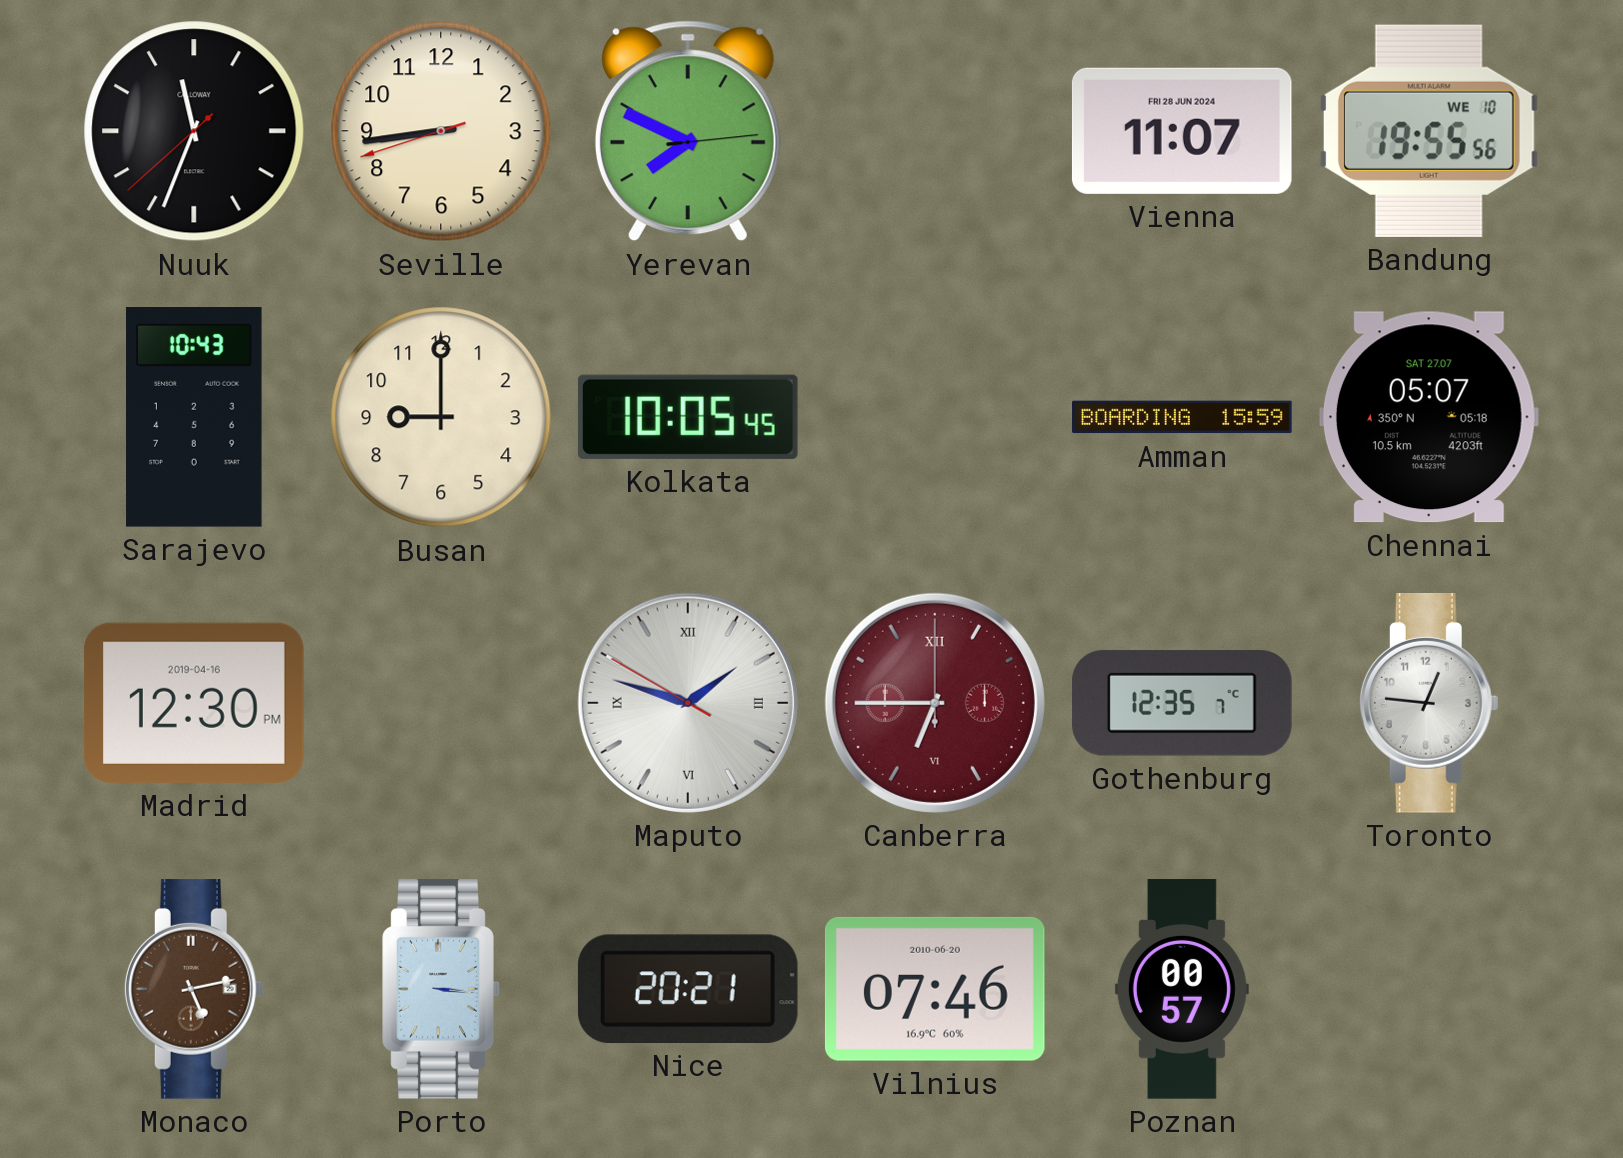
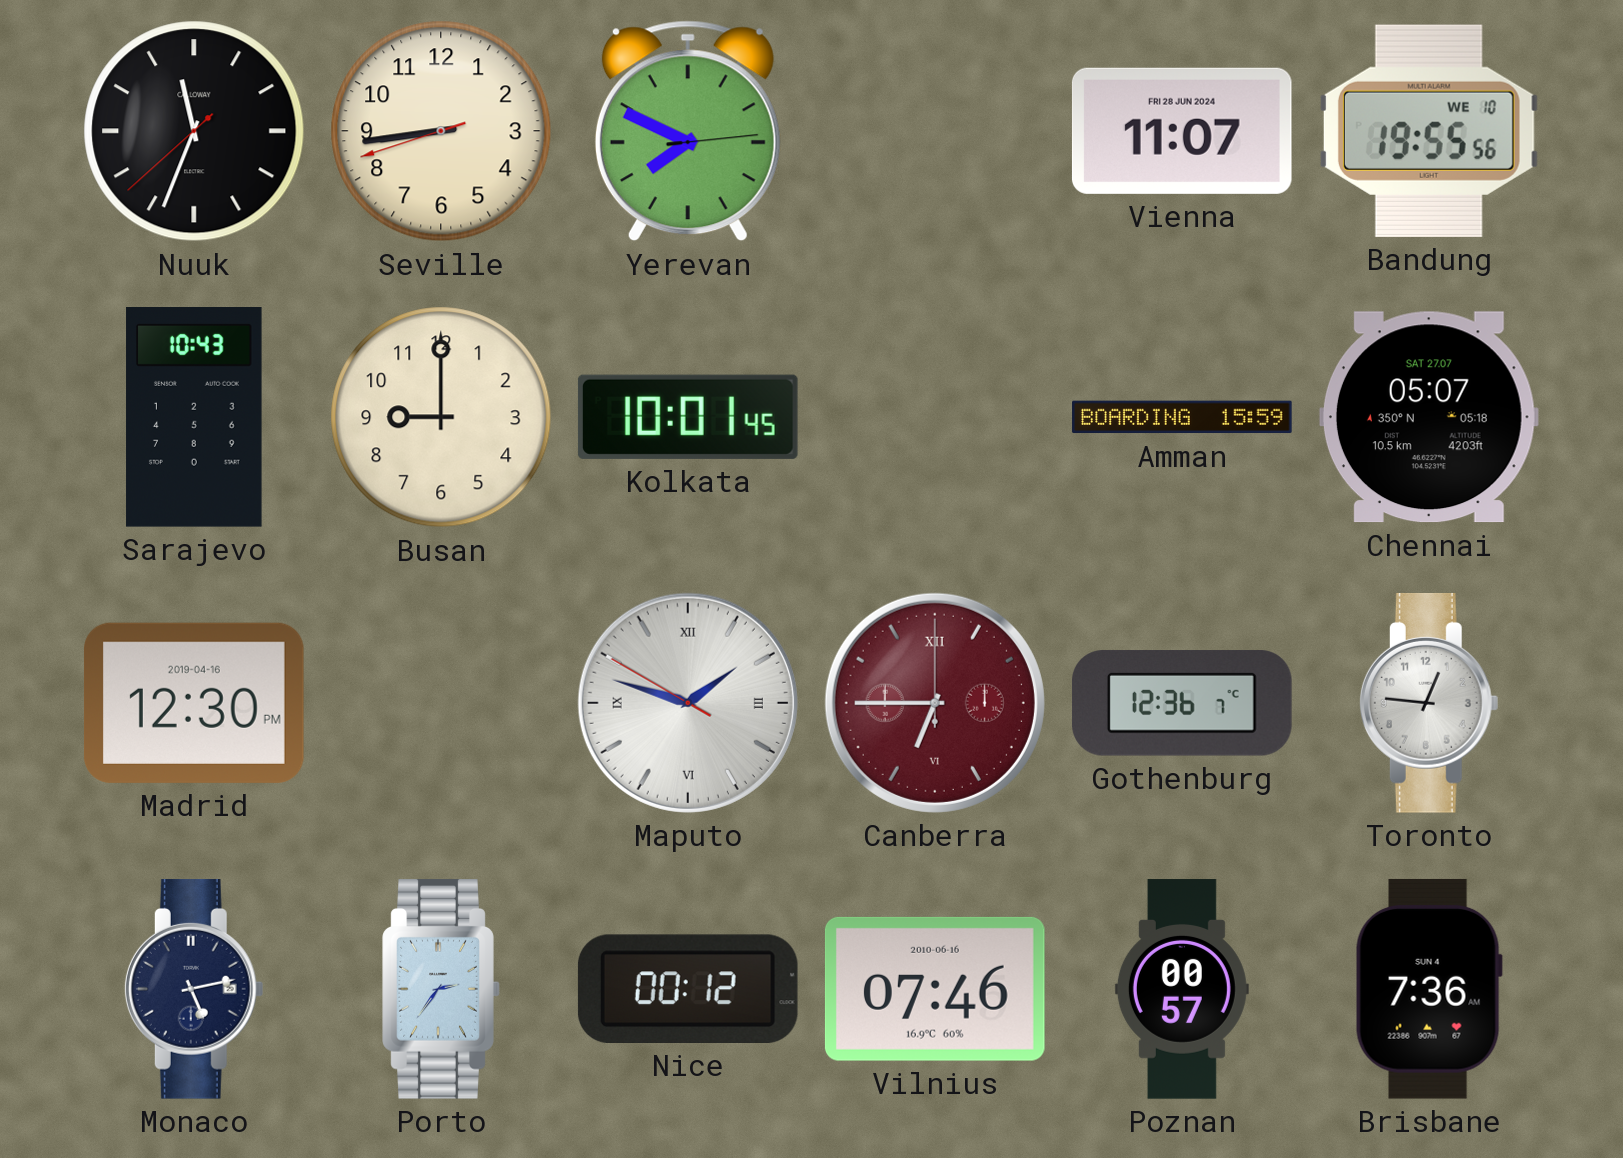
Kolkata: 10:05 -> 10:01
Gothenburg: 12:35 -> 12:36
Monaco dial: brown -> navy
Porto: 3:16 -> 2:36
Nice: 20:21 -> 00:12
Vilnius date: 2010-06-20 -> 2010-06-16
Brisbane: none -> 7:36
